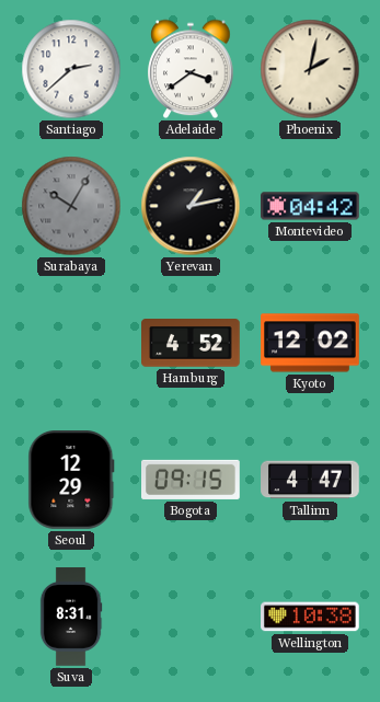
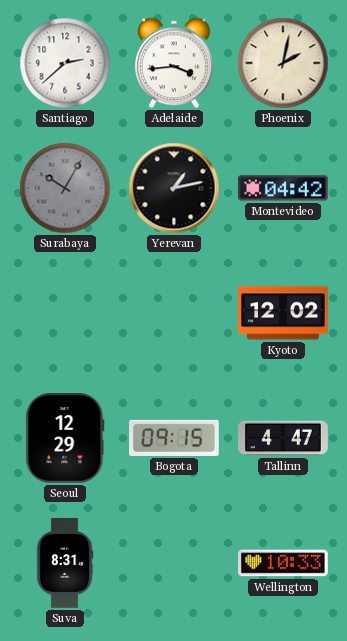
Adelaide: 3:39 -> 3:44
Hamburg: 4:52 -> none
Wellington: 10:38 -> 10:33
